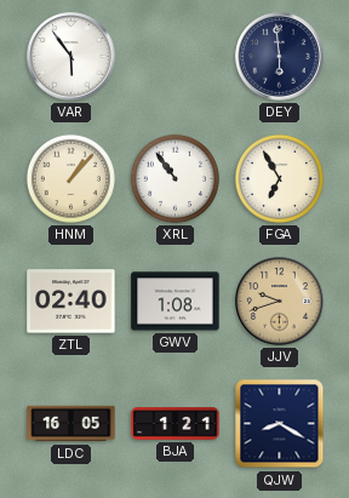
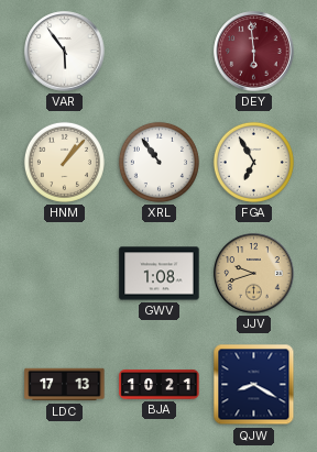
DEY dial: navy -> burgundy
ZTL: 02:40 -> none
LDC: 16:05 -> 17:13
BJA: 1:21 -> 10:21
